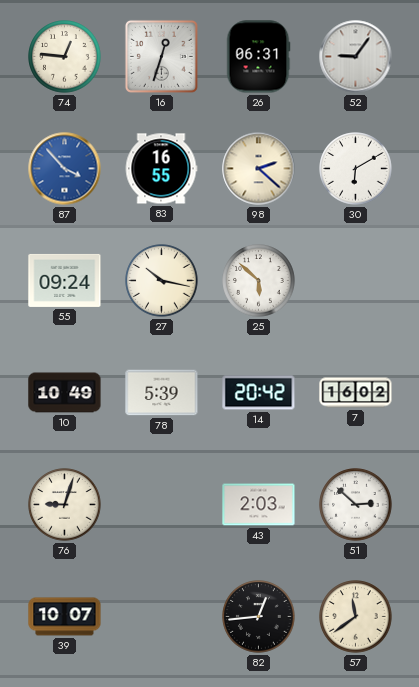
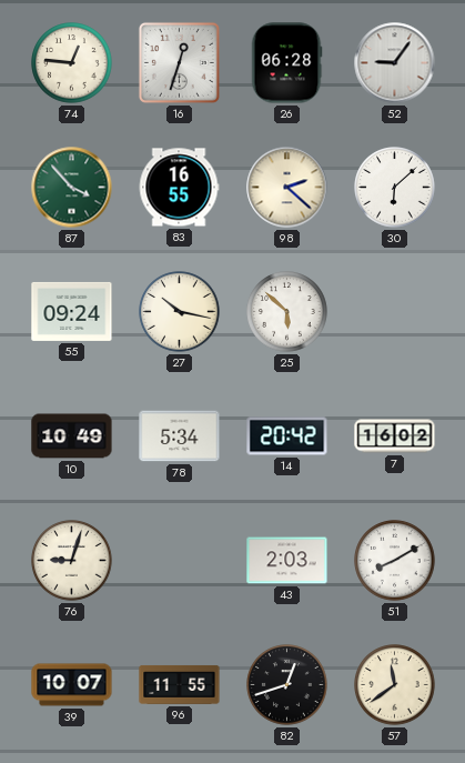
26: 06:31 -> 06:28
87 dial: blue -> green
30: 6:10 -> 6:08
78: 5:39 -> 5:34
51: 2:52 -> 8:10
96: none -> 11:55
82: 12:44 -> 12:42
